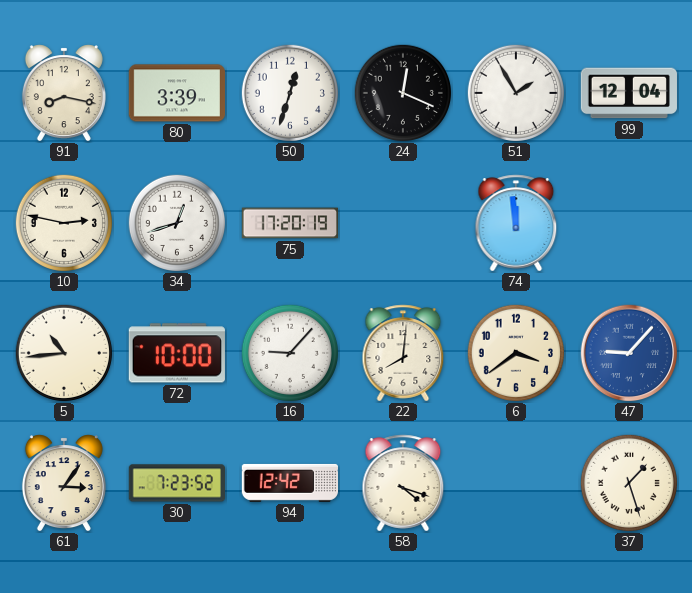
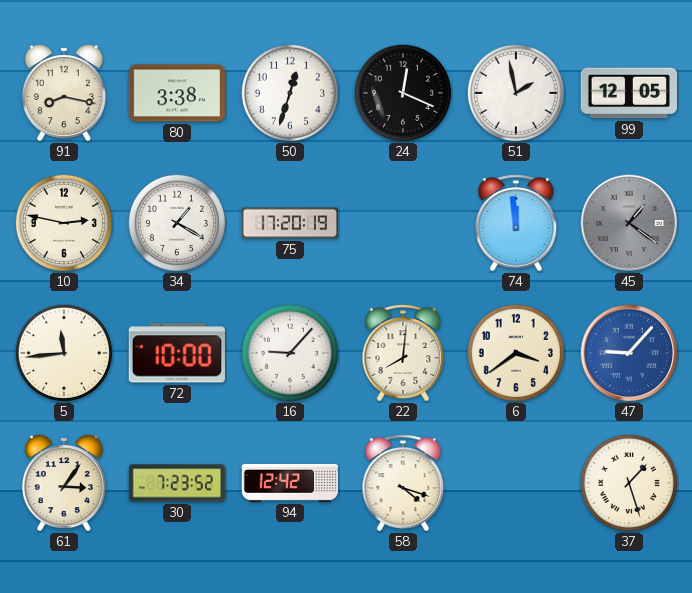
80: 3:39 -> 3:38
51: 1:55 -> 1:58
99: 12:04 -> 12:05
34: 12:42 -> 1:20
45: none -> 1:21
5: 10:44 -> 11:44
